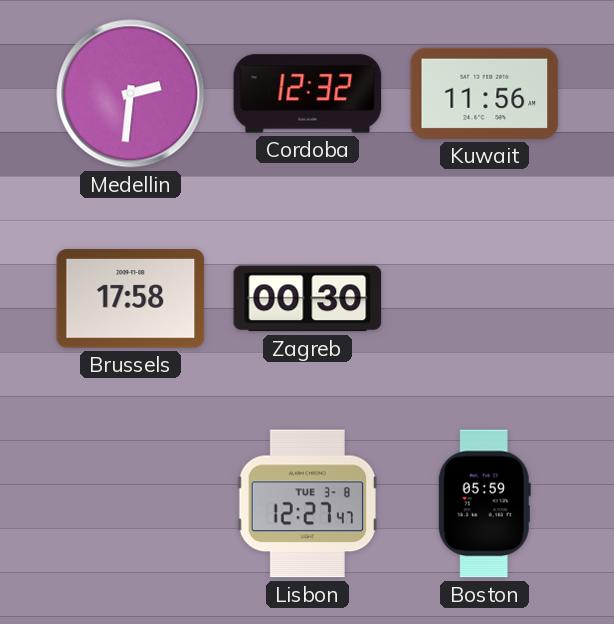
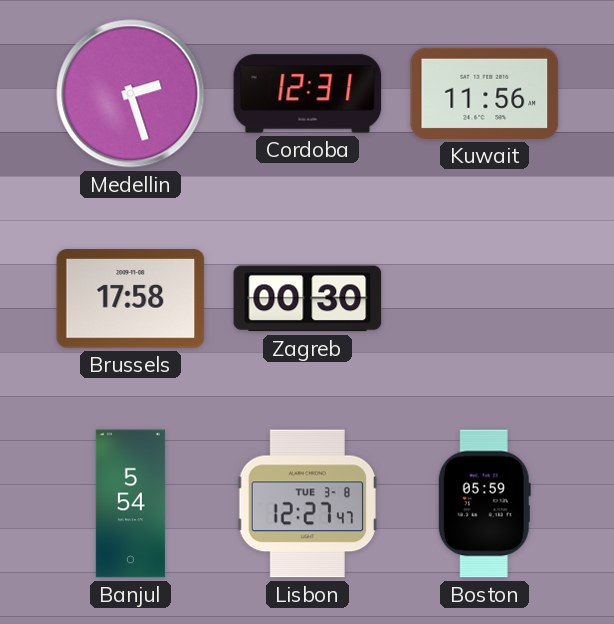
Medellin: 2:31 -> 2:27
Cordoba: 12:32 -> 12:31
Banjul: none -> 5:54
